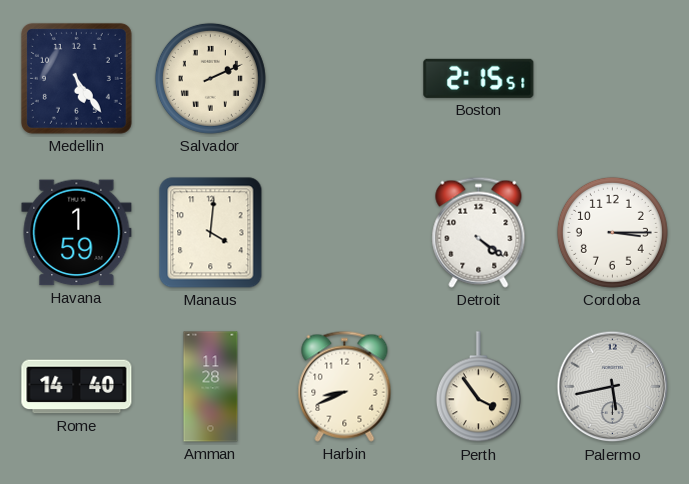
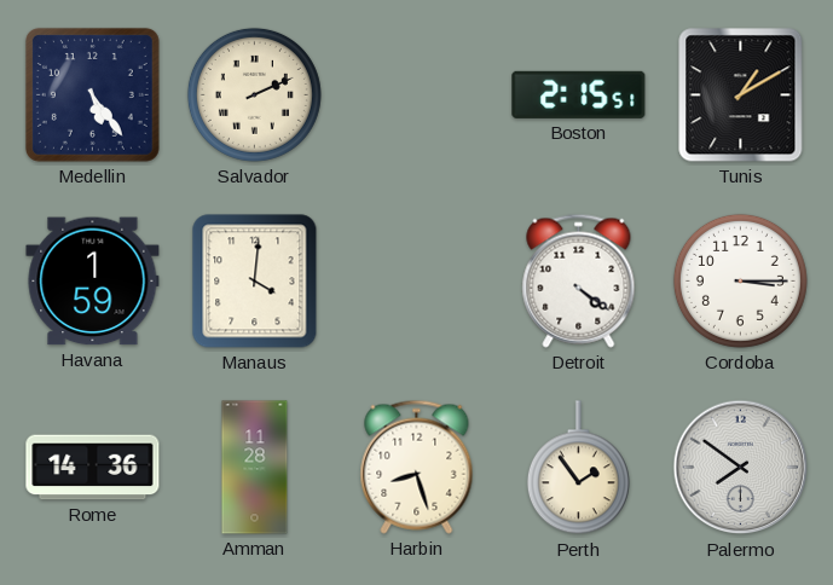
Tunis: none -> 1:10
Rome: 14:40 -> 14:36
Harbin: 8:41 -> 8:27
Perth: 3:54 -> 1:54
Palermo: 5:43 -> 7:51
